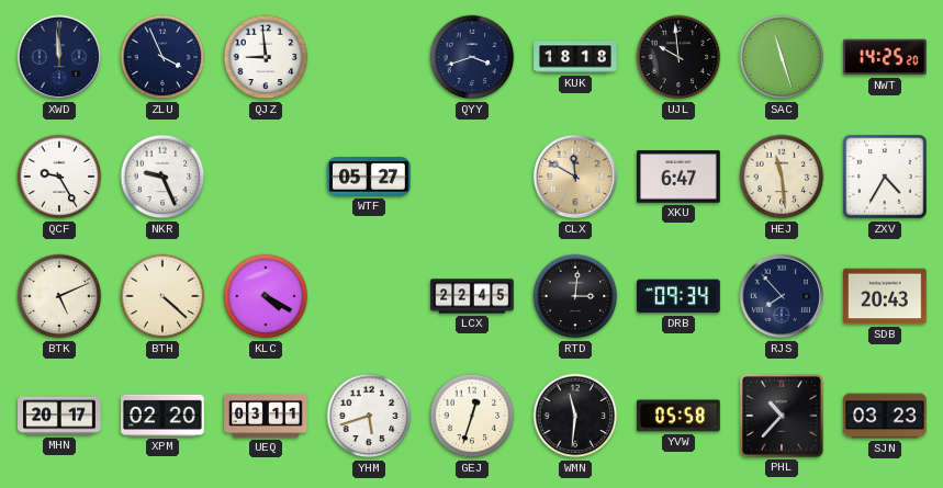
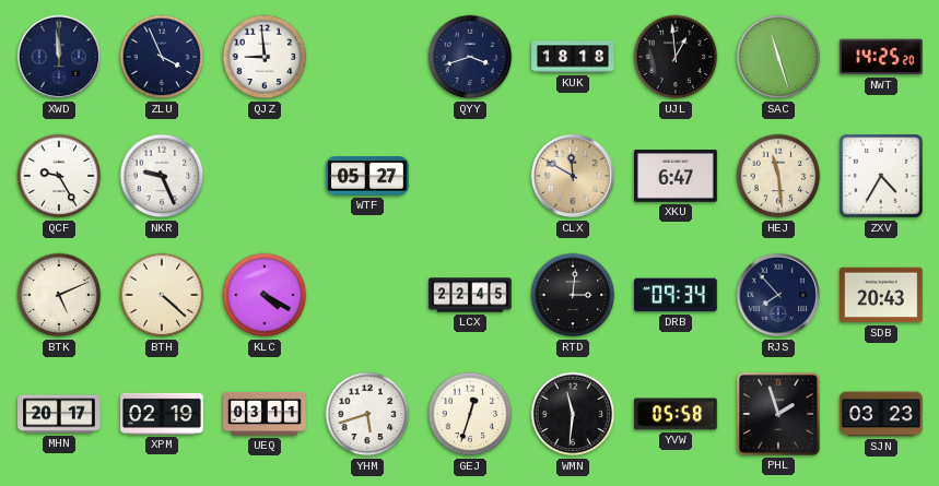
UJL: 9:59 -> 12:59
XPM: 02:20 -> 02:19
PHL: 10:37 -> 1:57
